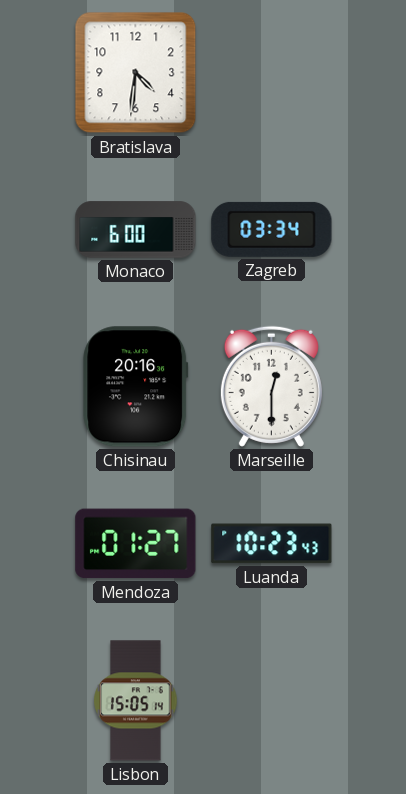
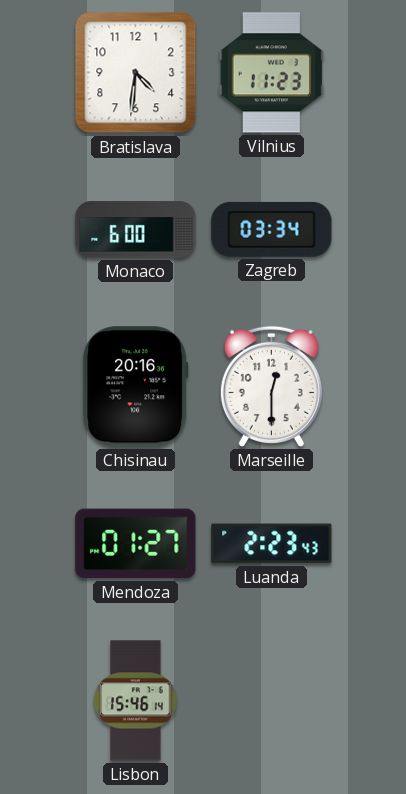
Vilnius: none -> 11:23
Luanda: 10:23 -> 2:23
Lisbon: 15:05 -> 15:46
